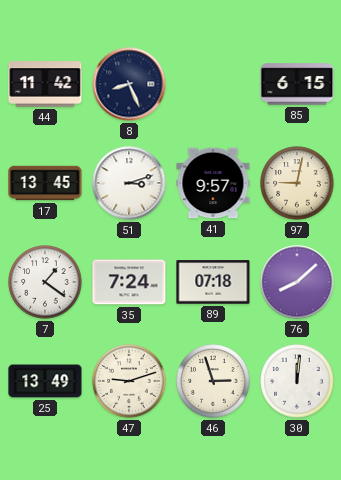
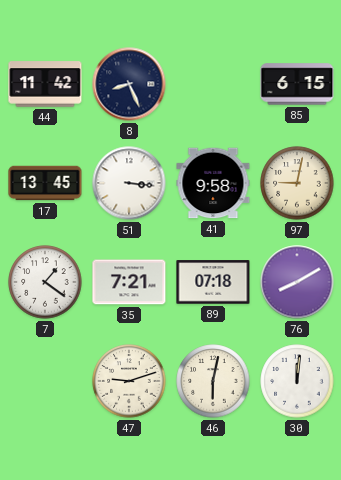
51: 3:12 -> 3:16
41: 9:57 -> 9:58
35: 7:24 -> 7:21
76: 8:08 -> 8:10
25: 13:49 -> none
46: 2:57 -> 6:02
